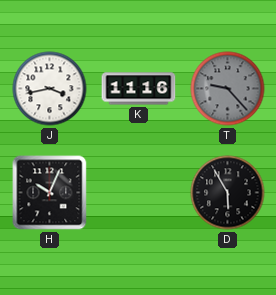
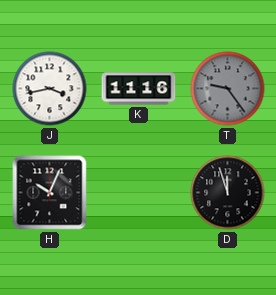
T: 9:23 -> 9:24
D: 5:55 -> 11:57
